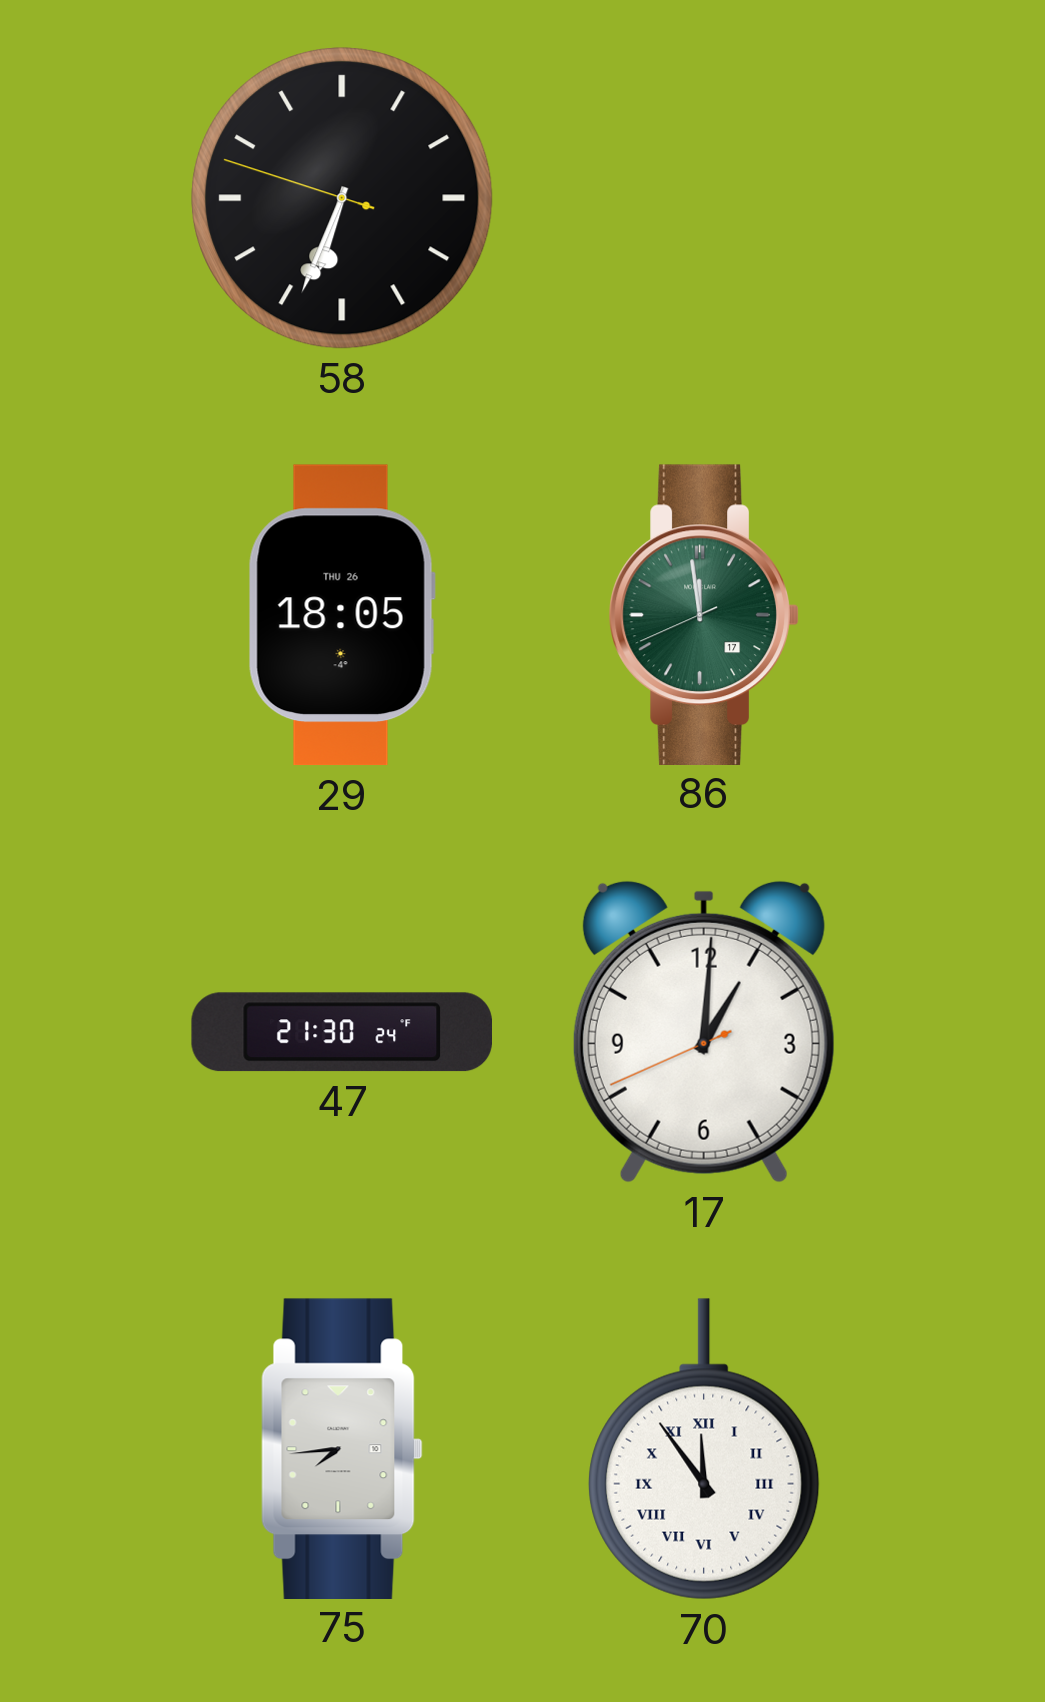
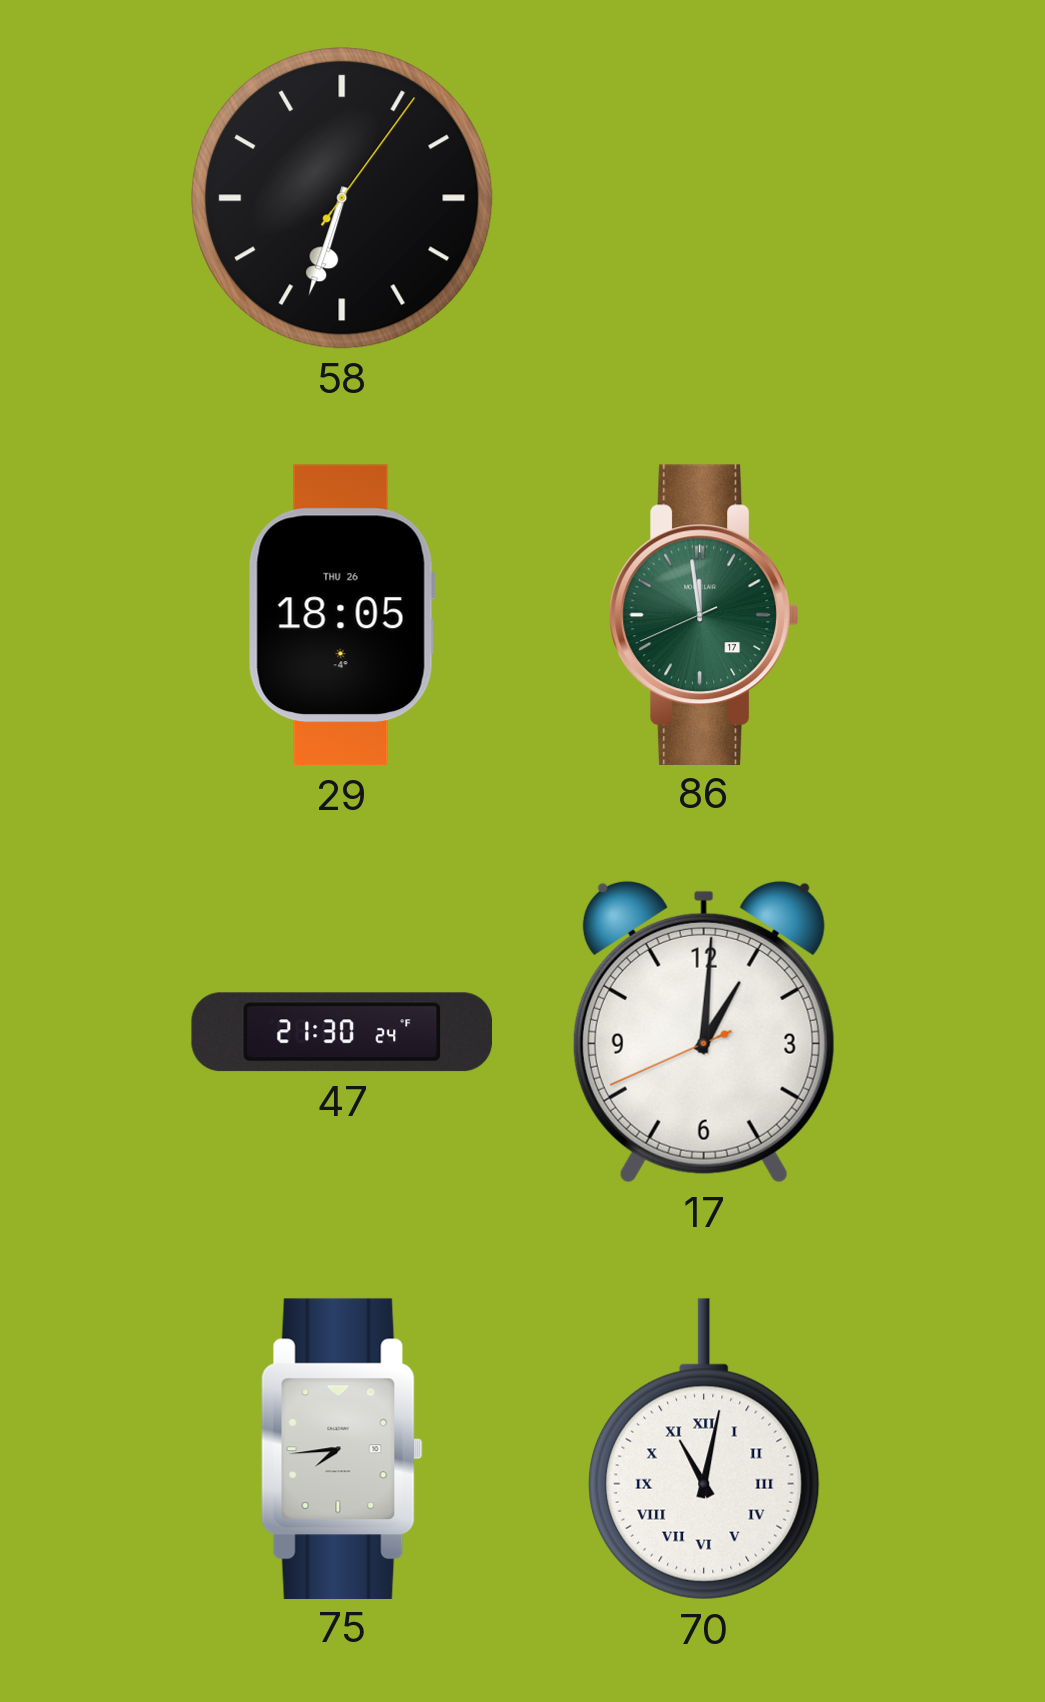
58: 6:33:48 -> 6:33:06
70: 11:54 -> 11:02
